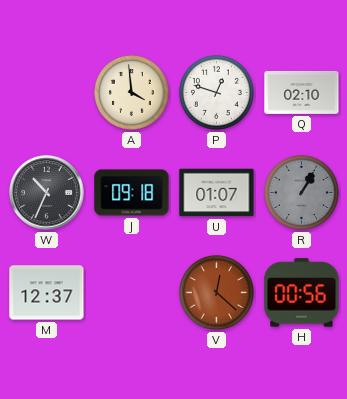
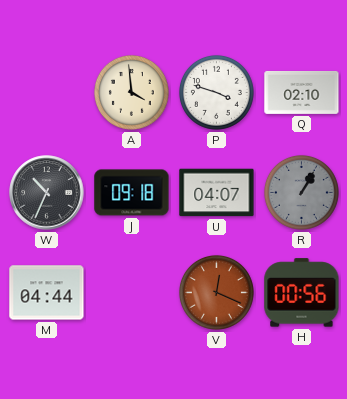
P: 12:48 -> 3:48
U: 01:07 -> 04:07
M: 12:37 -> 04:44
V: 12:22 -> 12:19
